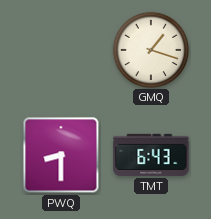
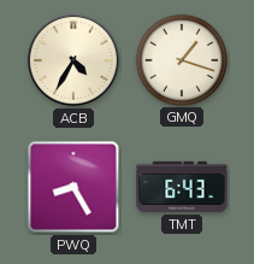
ACB: none -> 4:35
PWQ: 8:30 -> 8:25
